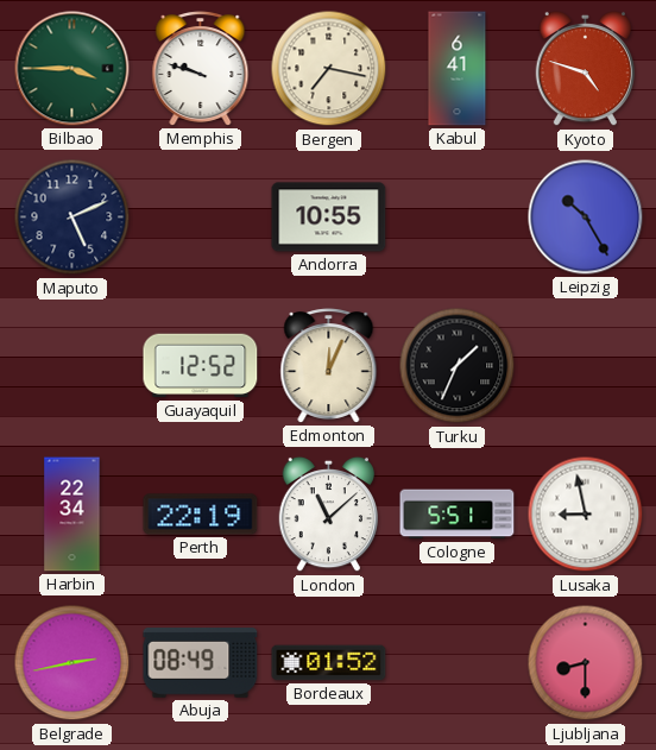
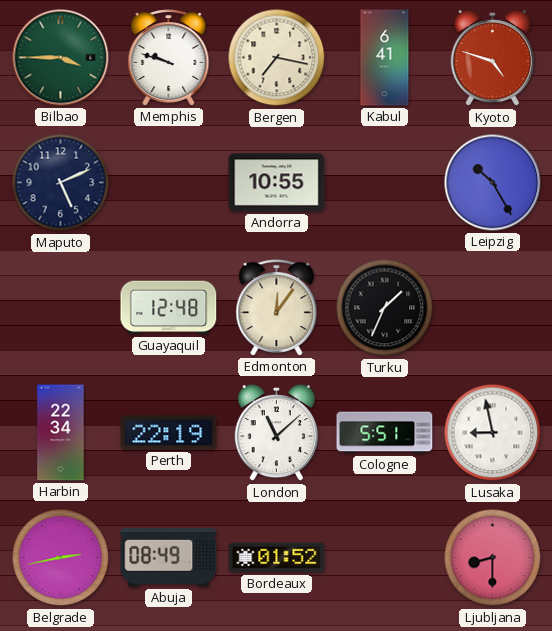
Guayaquil: 12:52 -> 12:48
Edmonton: 12:04 -> 12:06
